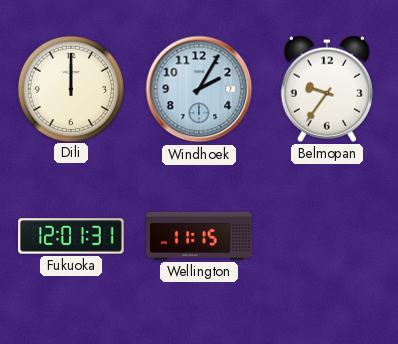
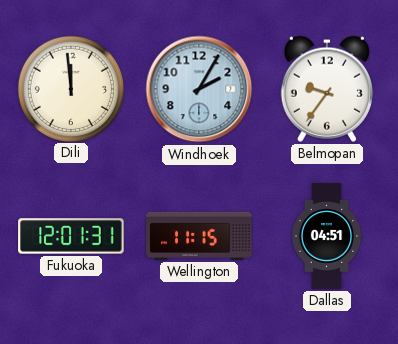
Dili: 12:00 -> 11:59
Dallas: none -> 04:51
